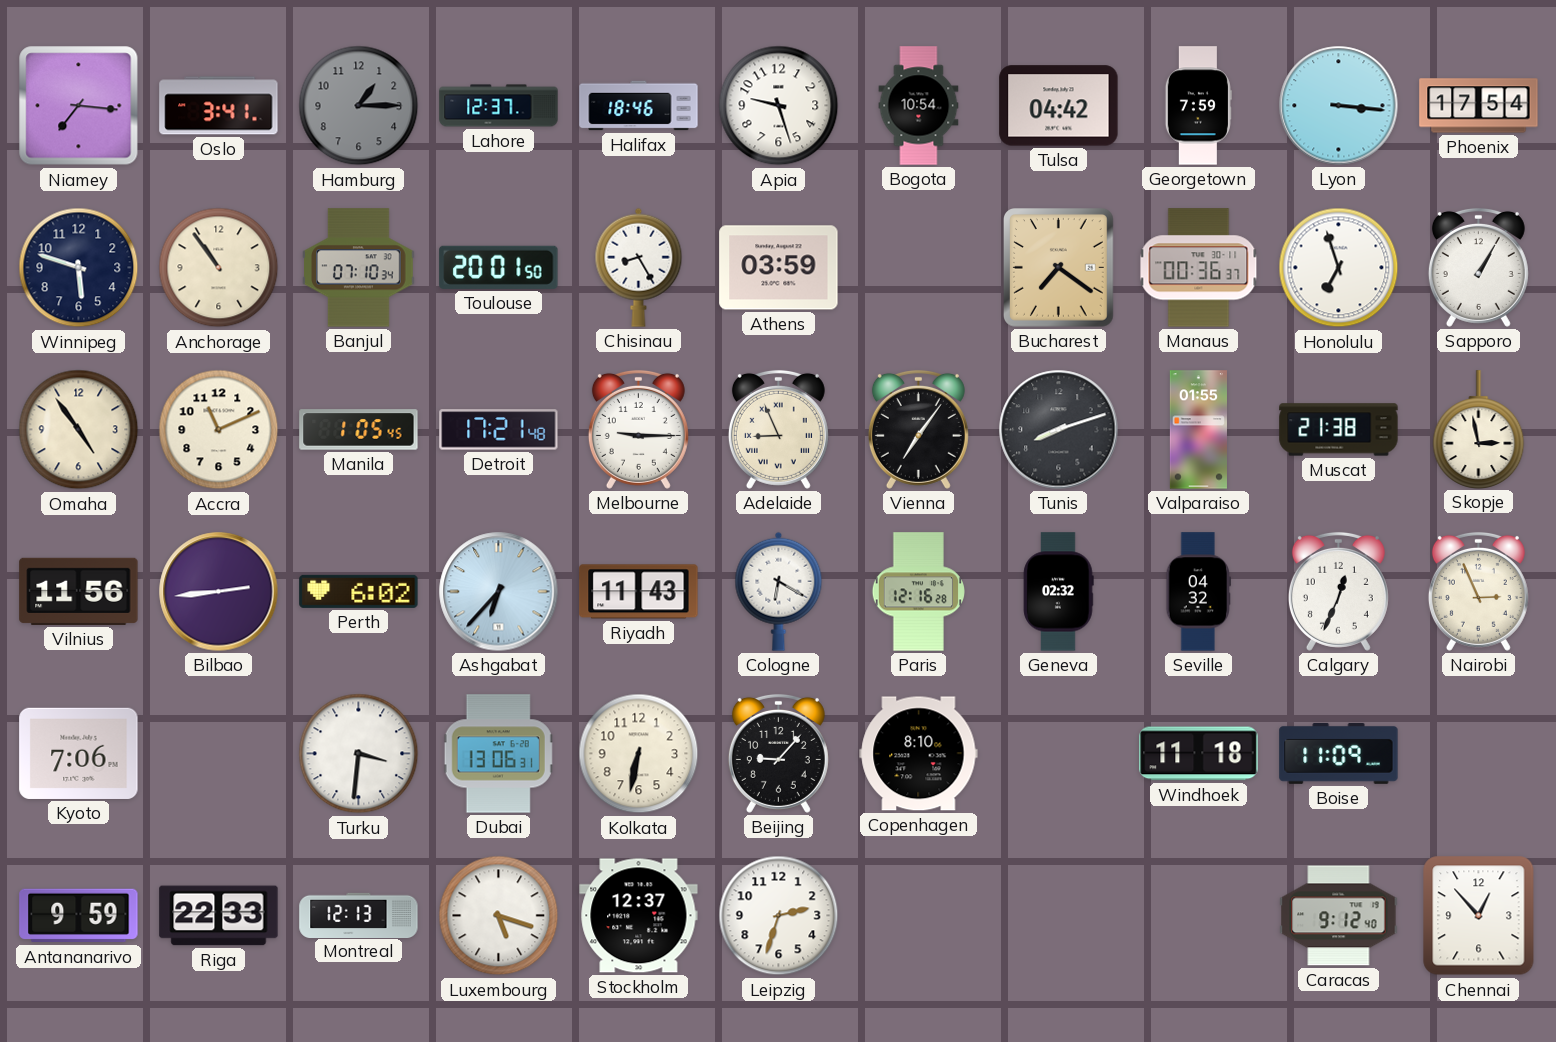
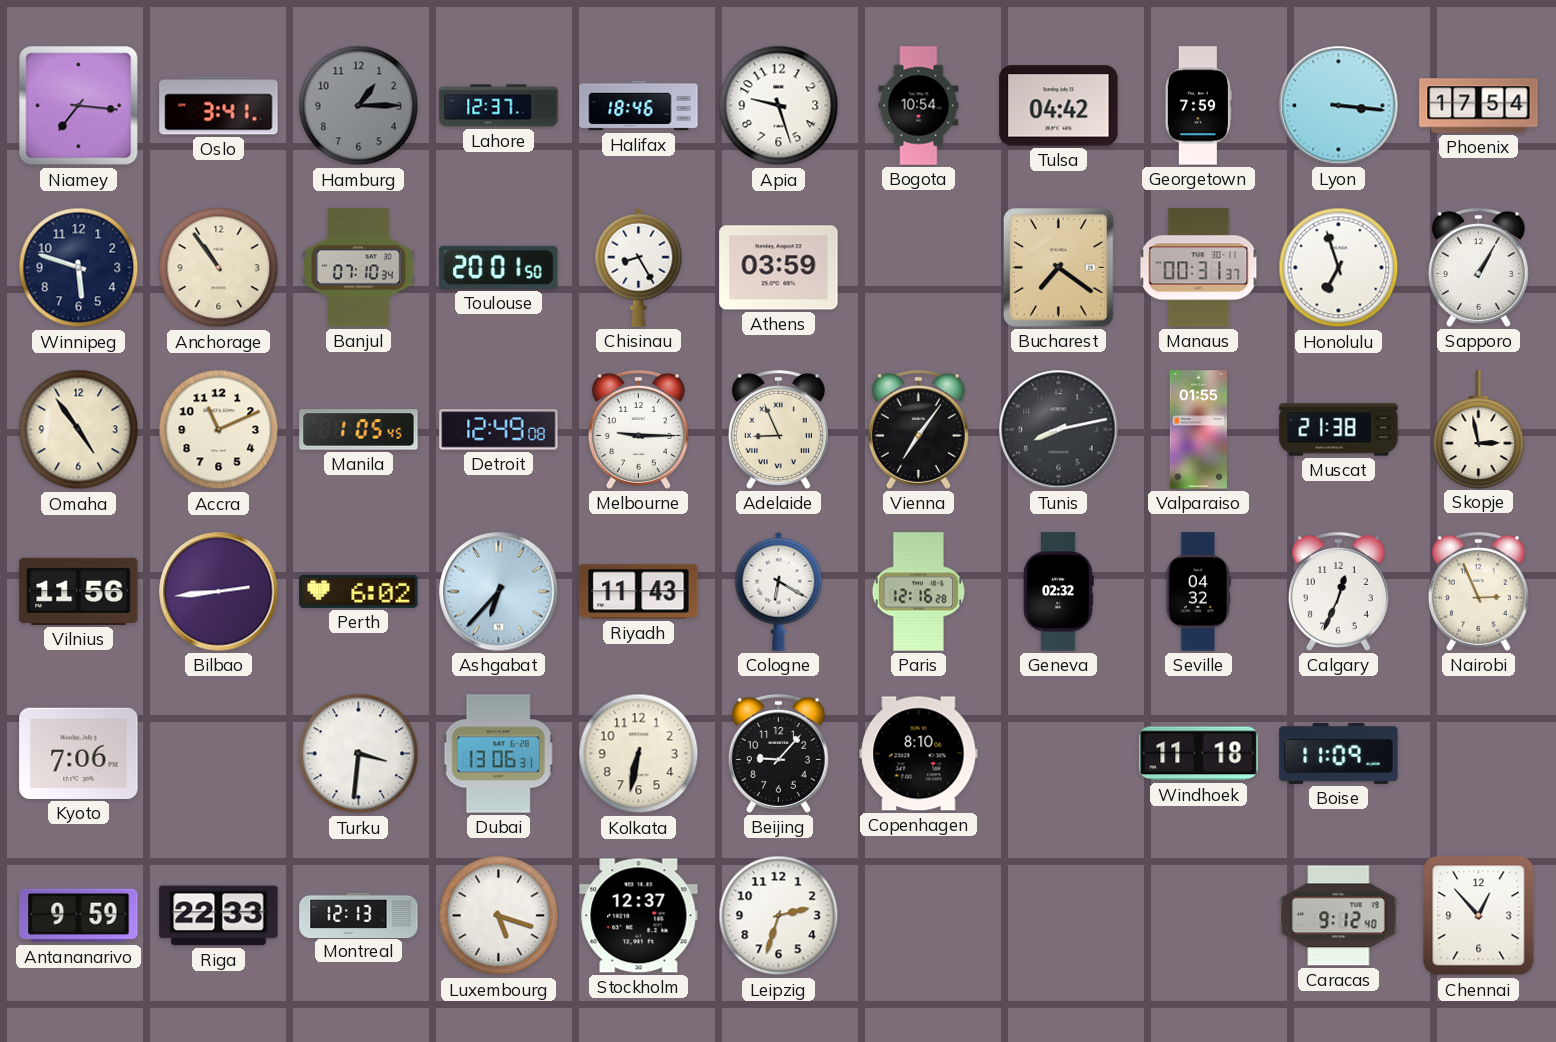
Manaus: 00:36 -> 00:31
Detroit: 17:21 -> 12:49
Tunis: 8:12 -> 8:13
